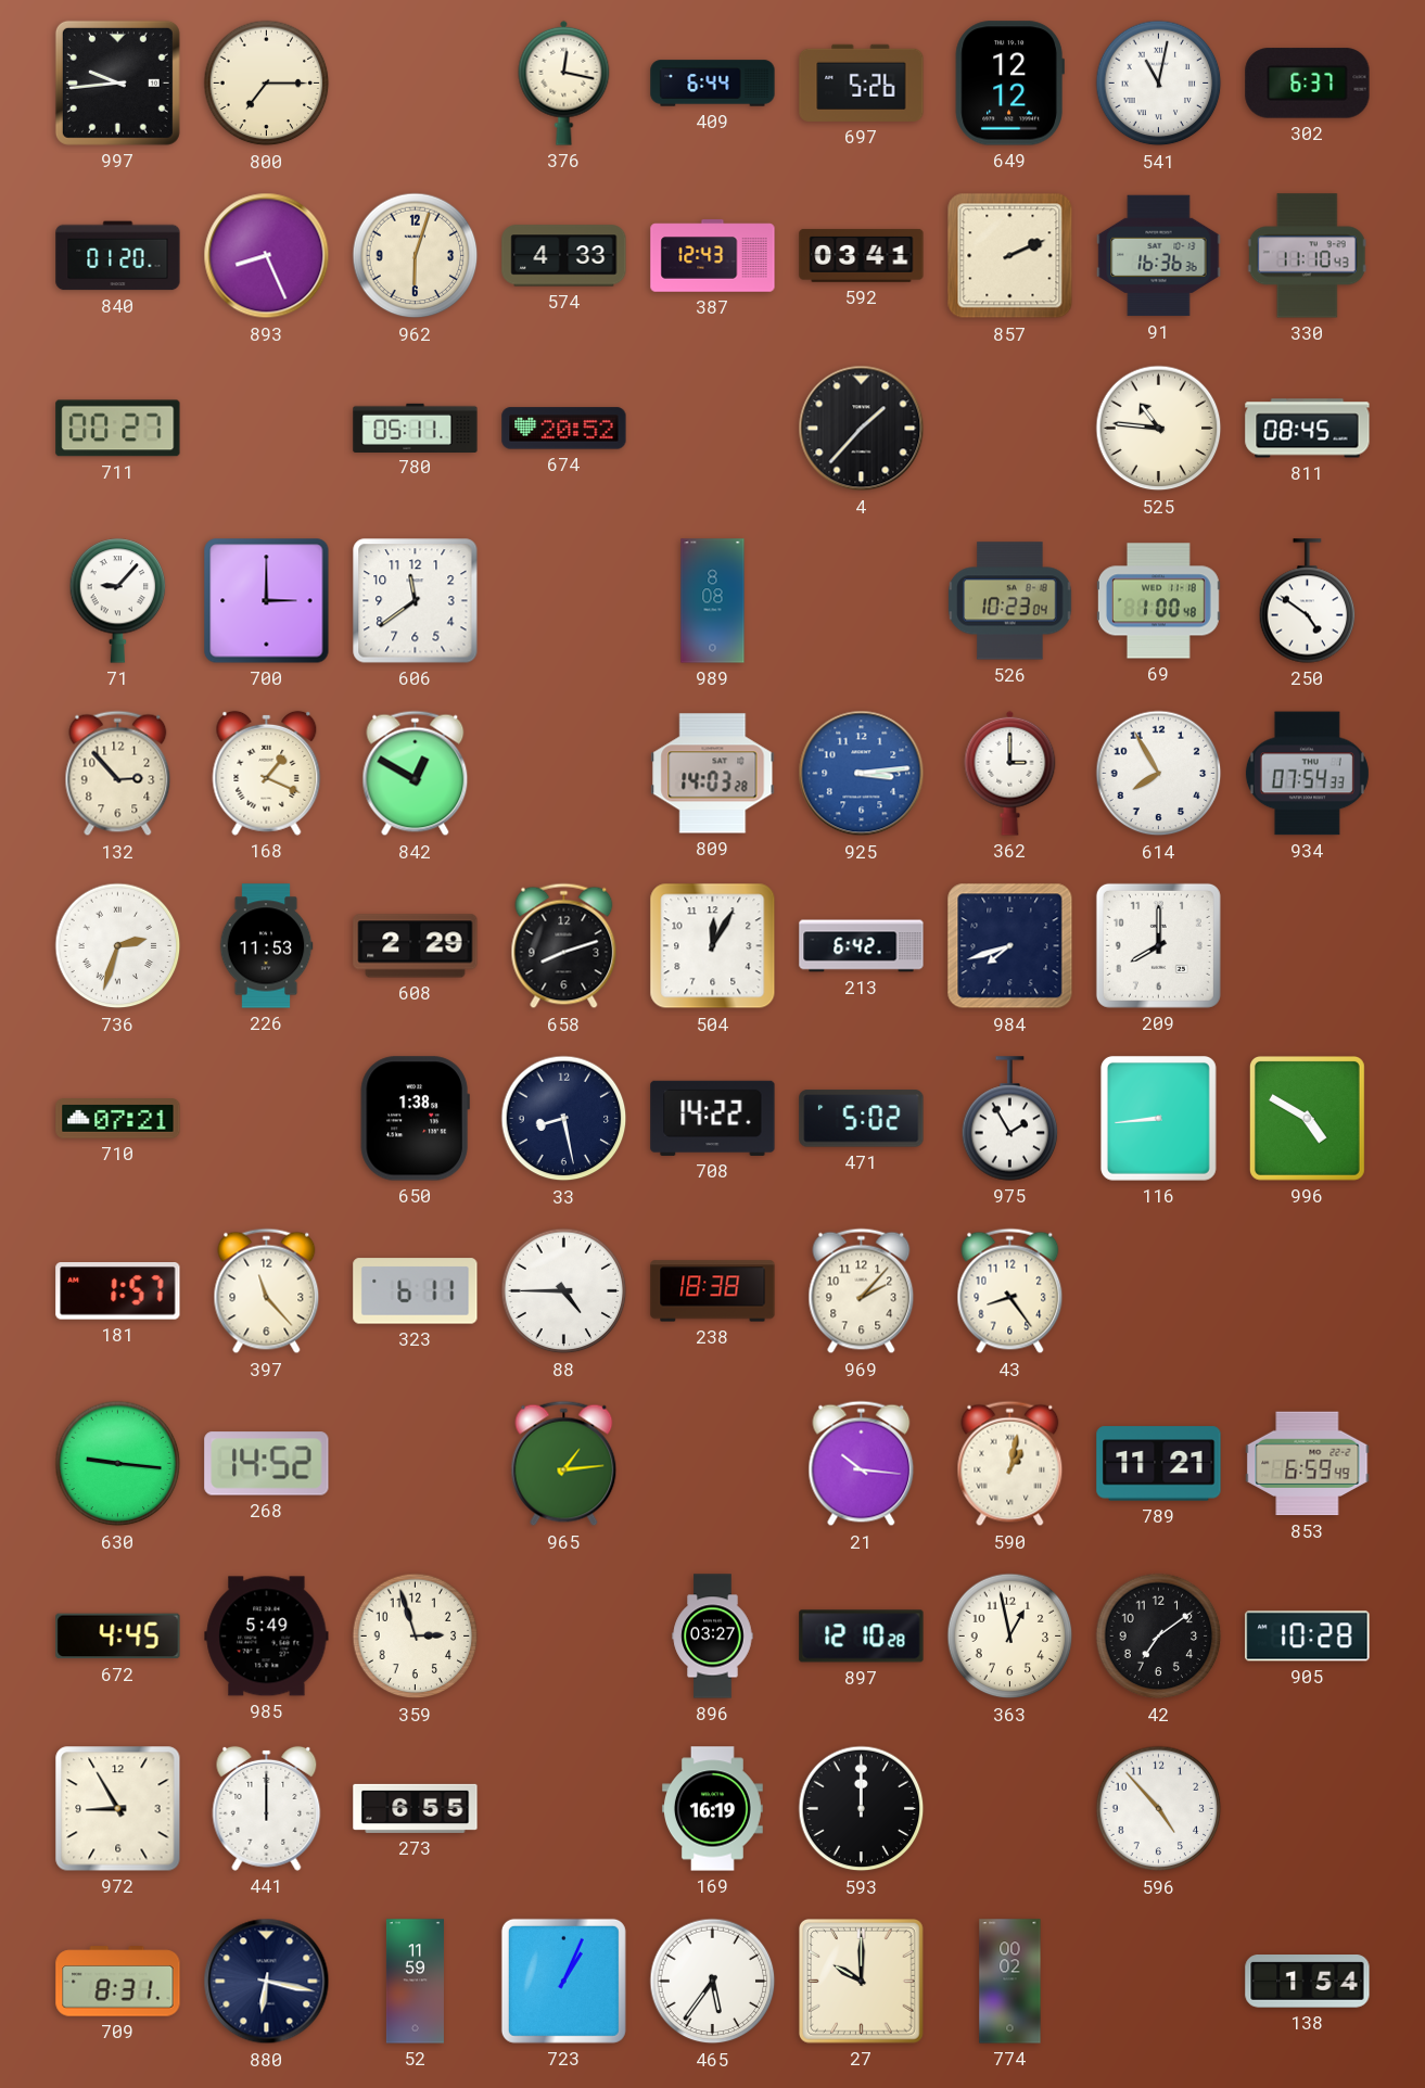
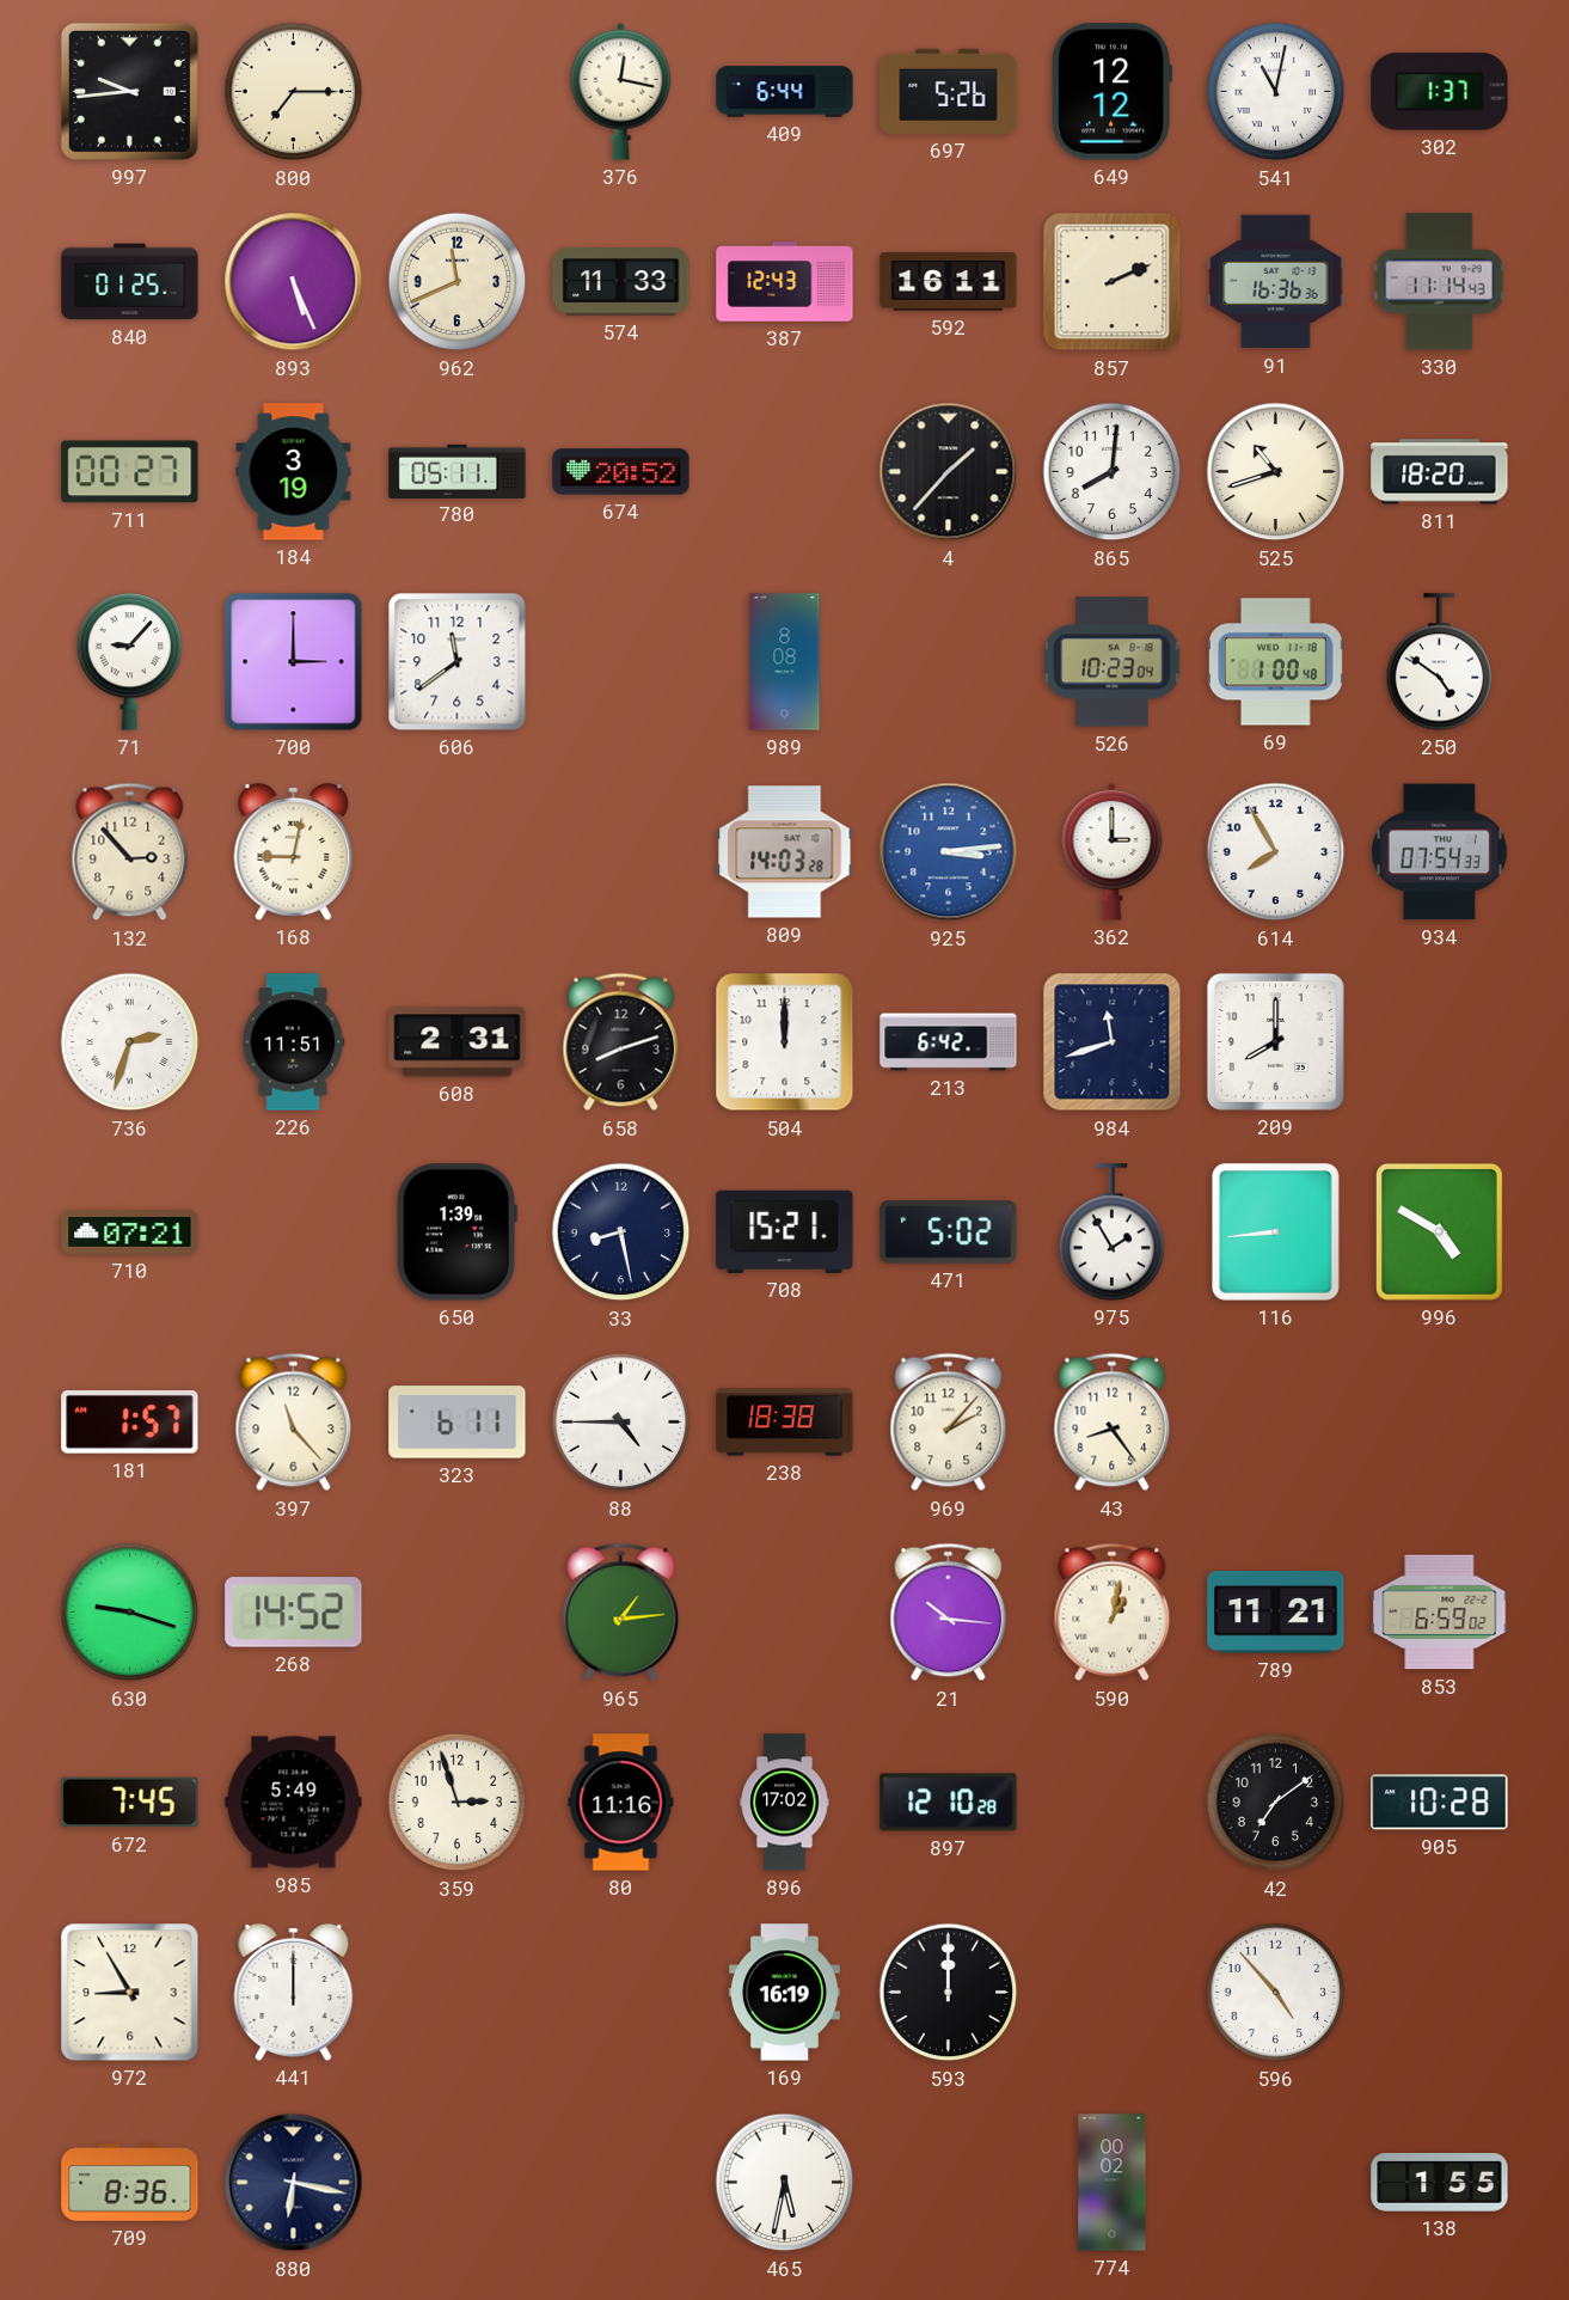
302: 6:37 -> 1:37
840: 01:20 -> 01:25
893: 8:26 -> 5:26
962: 6:03 -> 11:41
574: 4:33 -> 11:33
592: 03:41 -> 16:11
330: 11:10 -> 11:14
184: none -> 3:19
865: none -> 8:01
525: 10:46 -> 10:42
811: 08:45 -> 18:20
168: 1:19 -> 9:02
842: 12:50 -> none
226: 11:53 -> 11:51
608: 2:29 -> 2:31
504: 12:05 -> 12:00
984: 7:42 -> 11:42
650: 1:38 -> 1:39
708: 14:22 -> 15:21
630: 9:16 -> 9:18
853: 6:59:49 -> 6:59:02
672: 4:45 -> 7:45
80: none -> 11:16
896: 03:27 -> 17:02
363: 12:58 -> none
273: 6:55 -> none
709: 8:31 -> 8:36
52: 11:59 -> none
723: 1:04 -> none
465: 5:36 -> 5:32
27: 10:00 -> none
138: 1:54 -> 1:55
